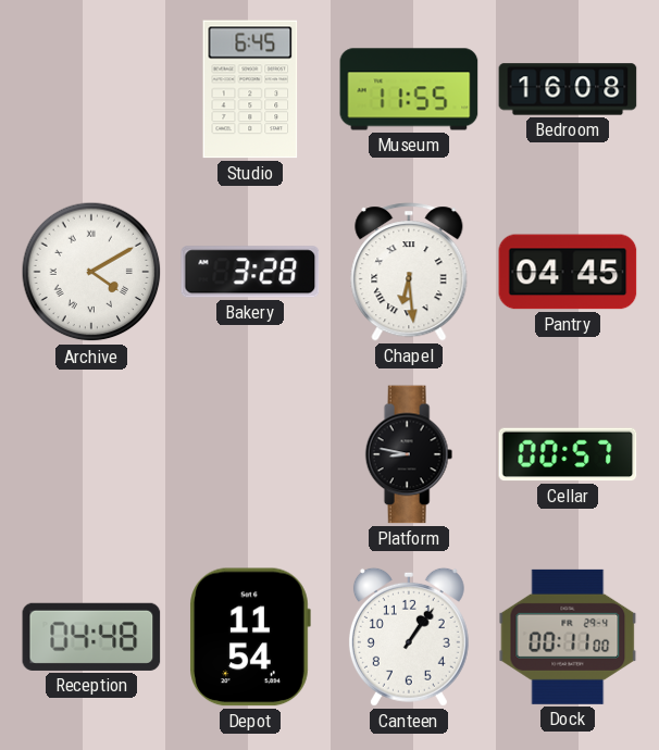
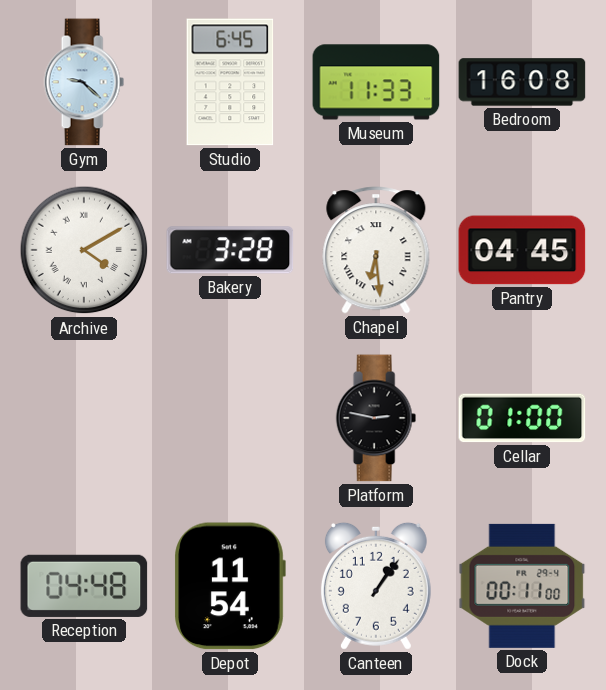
Gym: none -> 9:22
Museum: 11:55 -> 11:33
Platform: 8:47 -> 2:47
Cellar: 00:57 -> 01:00
